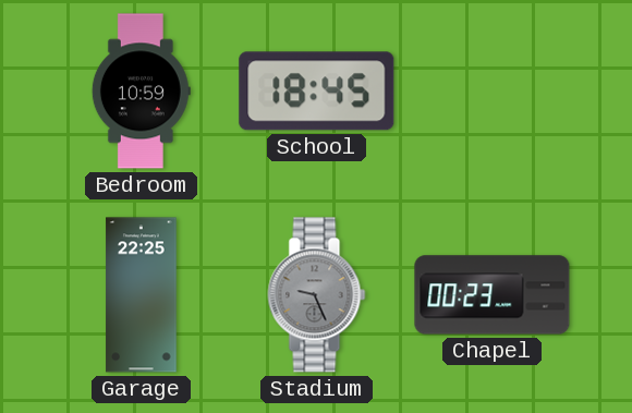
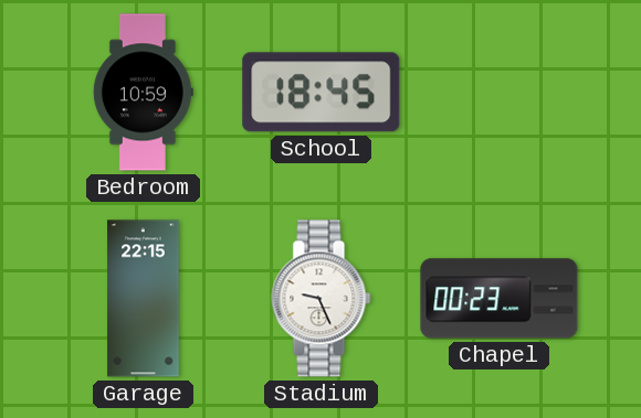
Garage: 22:25 -> 22:15
Stadium dial: grey -> white
